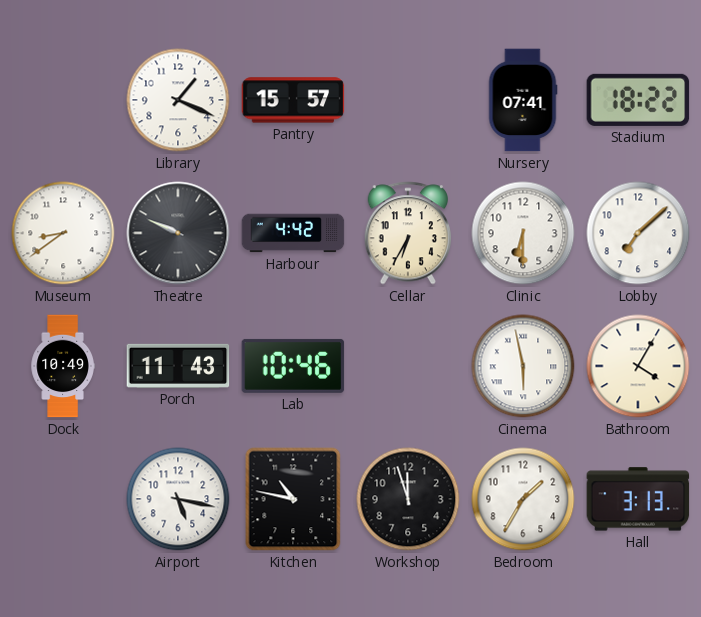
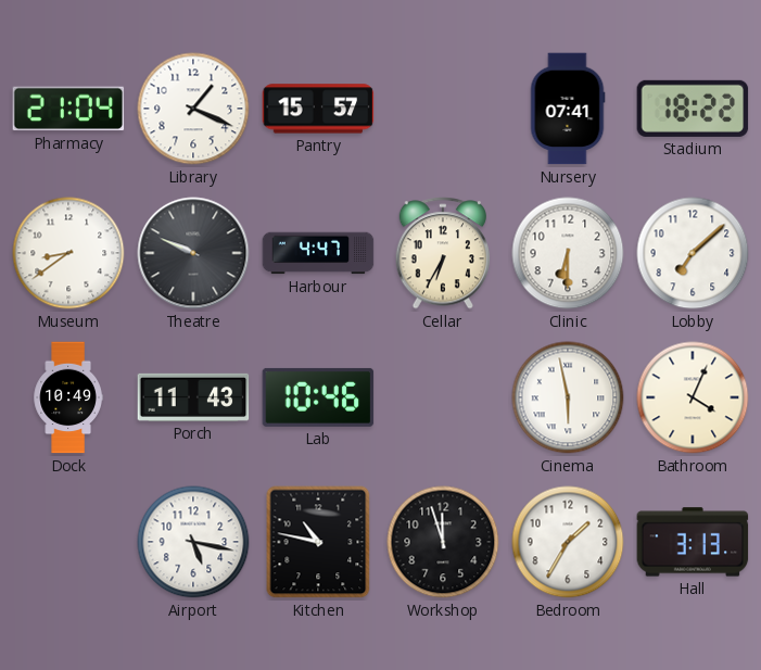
Pharmacy: none -> 21:04
Harbour: 4:42 -> 4:47
Bathroom: 4:05 -> 4:04
